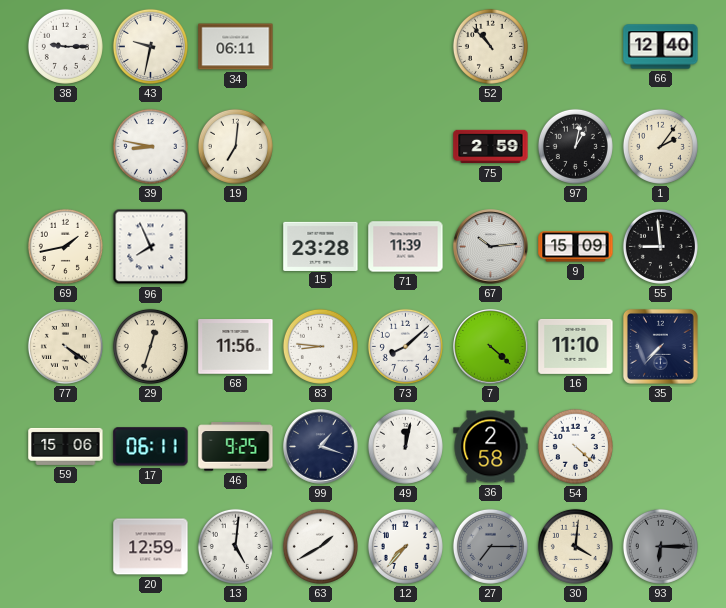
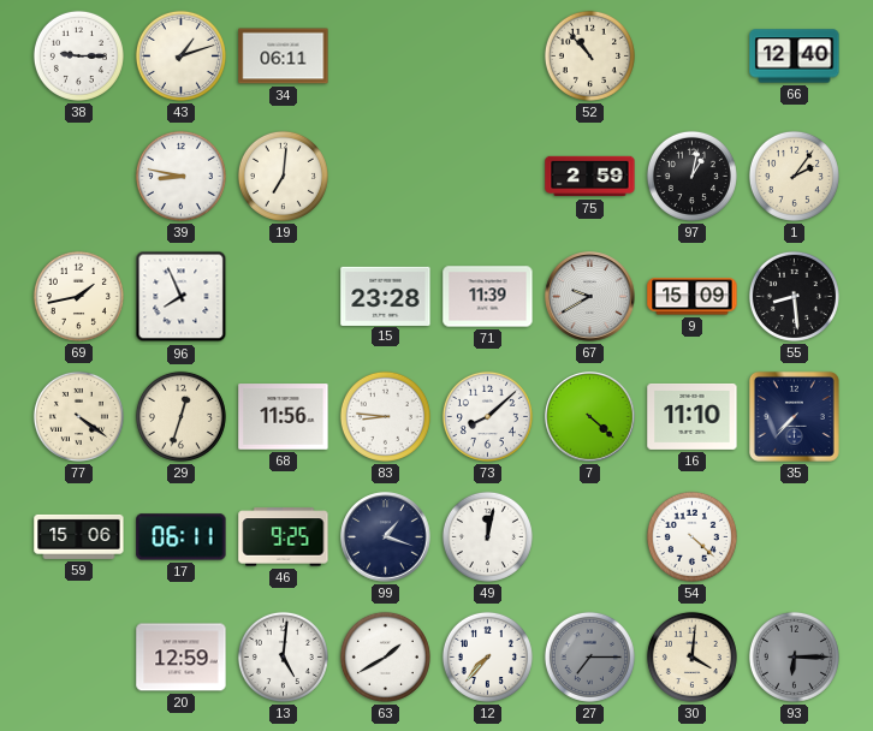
43: 9:32 -> 1:12
67: 10:14 -> 9:40
55: 8:59 -> 8:29
36: 2:58 -> none
